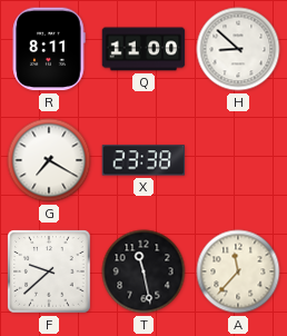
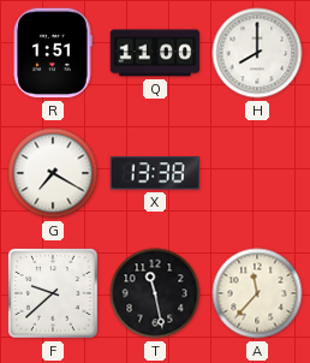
R: 8:11 -> 1:51
H: 8:52 -> 8:00
X: 23:38 -> 13:38
